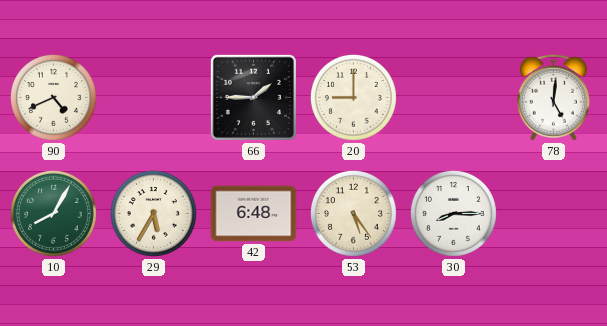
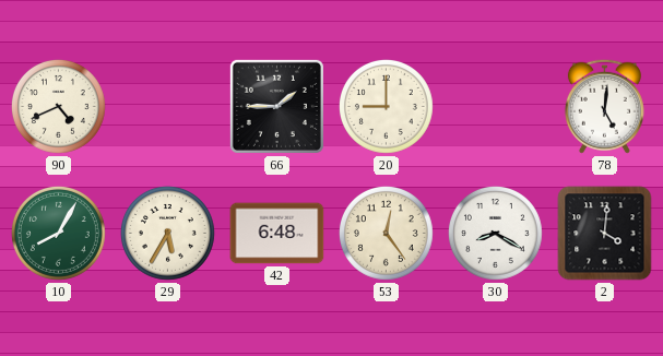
53: 5:24 -> 12:24
30: 8:15 -> 8:20
2: none -> 4:01
